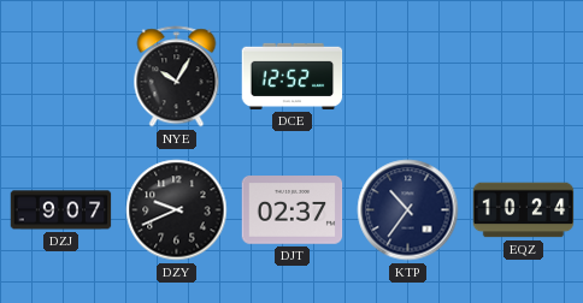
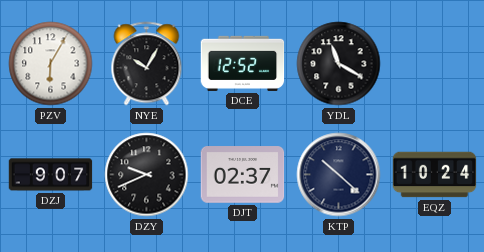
PZV: none -> 6:05
YDL: none -> 11:20
KTP: 10:36 -> 10:22
